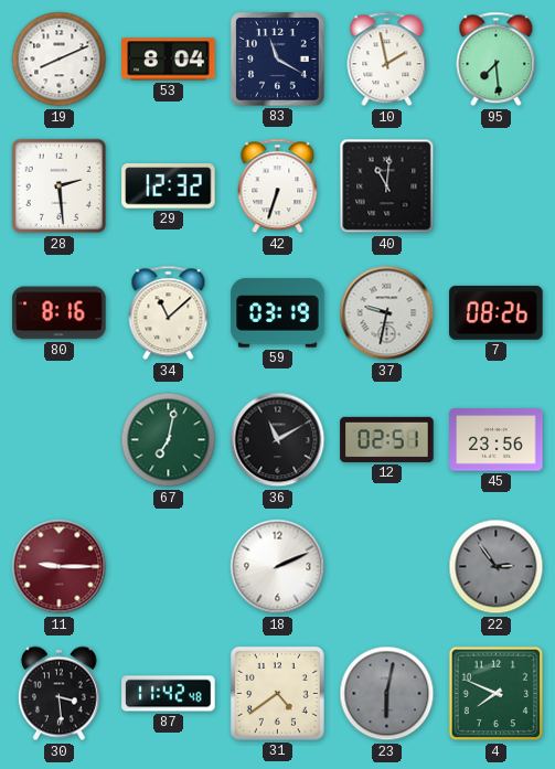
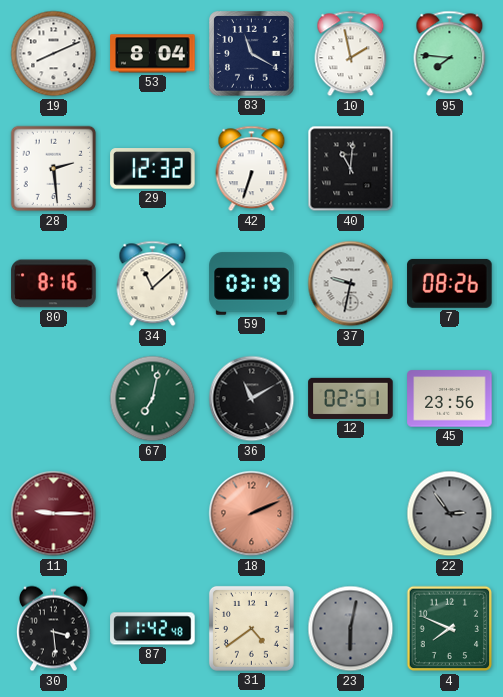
95: 7:29 -> 7:46
18 dial: white -> salmon
